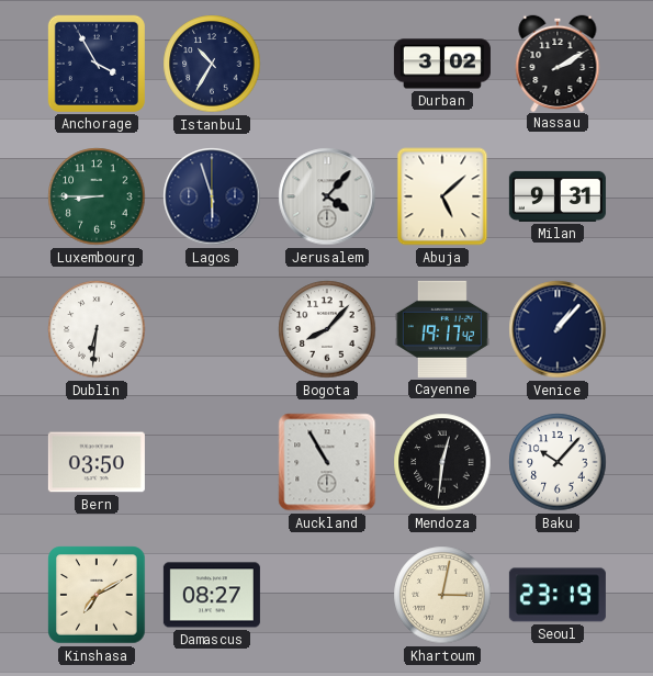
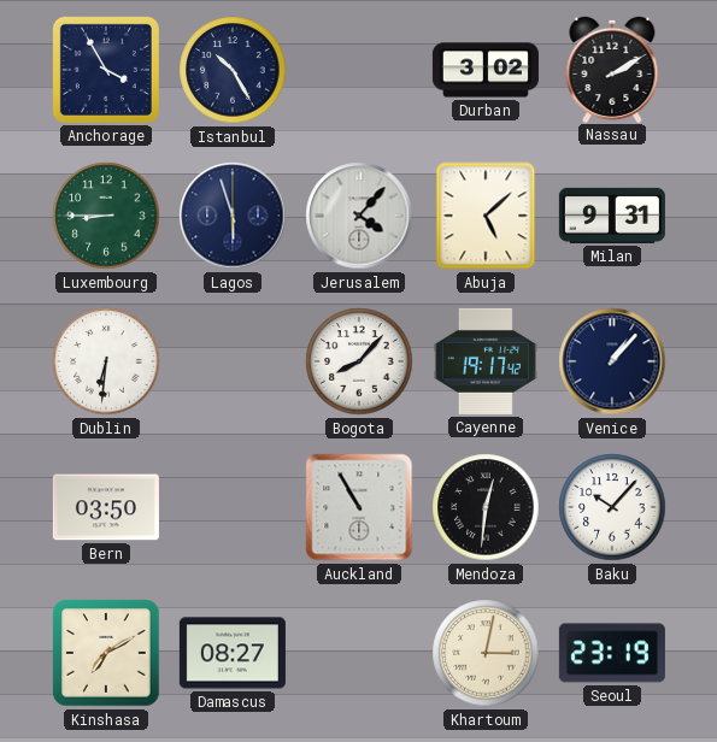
Istanbul: 10:35 -> 10:25
